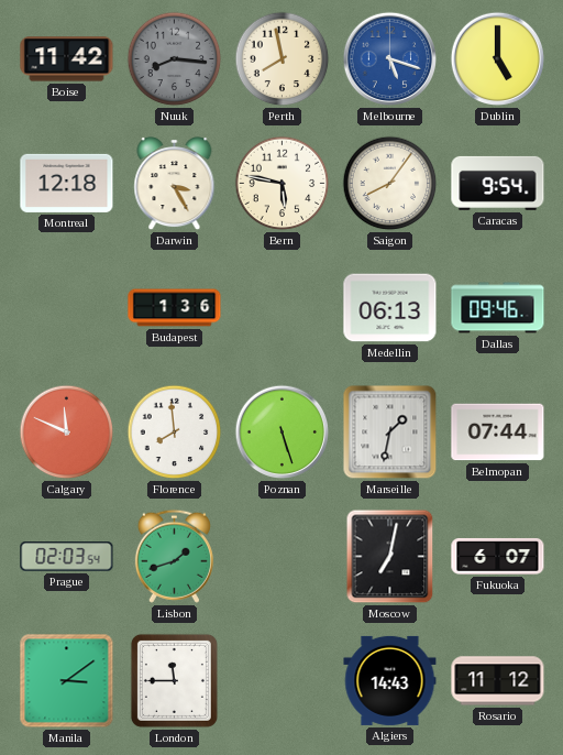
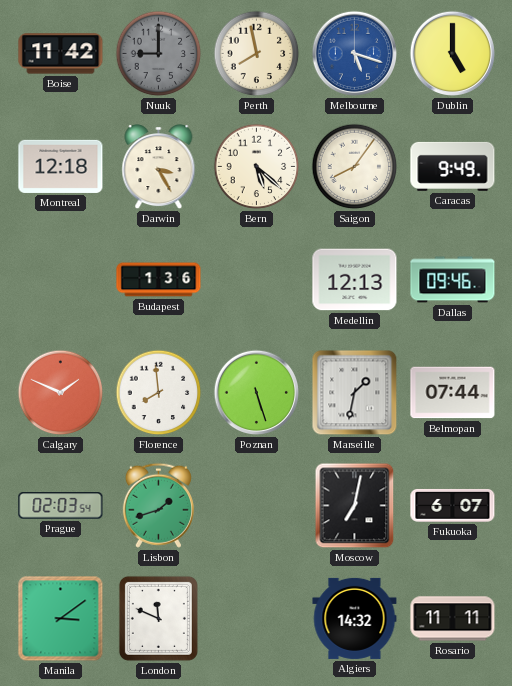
Nuuk: 8:16 -> 9:00
Bern: 5:47 -> 5:22
Caracas: 9:54 -> 9:49
Medellin: 06:13 -> 12:13
Calgary: 11:49 -> 1:49
London: 11:45 -> 11:49
Algiers: 14:43 -> 14:32
Rosario: 11:12 -> 11:11
